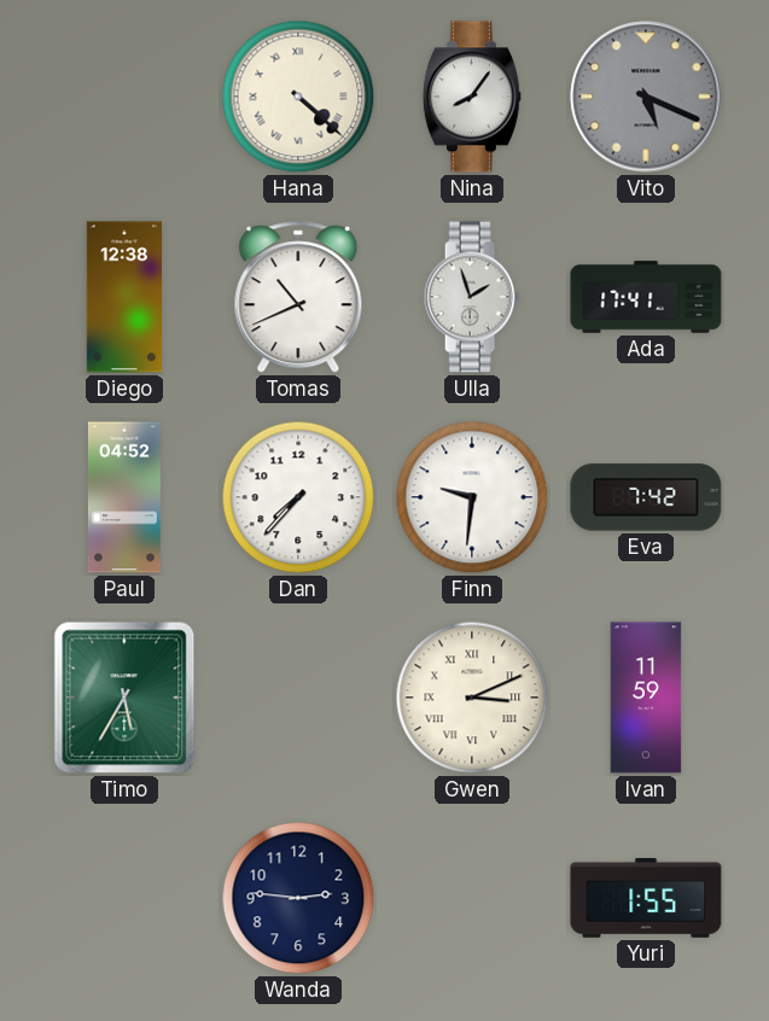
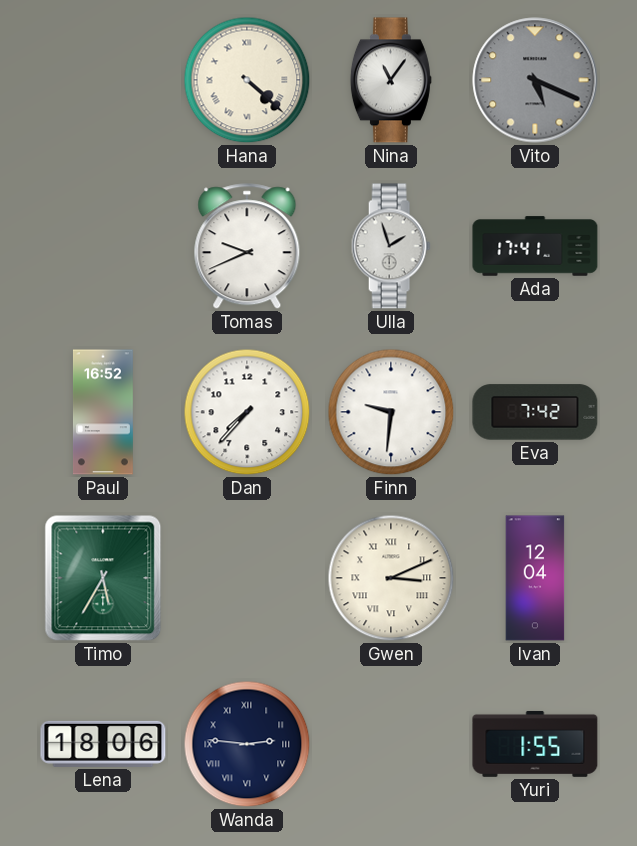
Nina: 8:06 -> 11:06
Diego: 12:38 -> none
Tomas: 10:41 -> 9:41
Paul: 04:52 -> 16:52
Ivan: 11:59 -> 12:04
Lena: none -> 18:06
Wanda numerals: Arabic -> Roman
